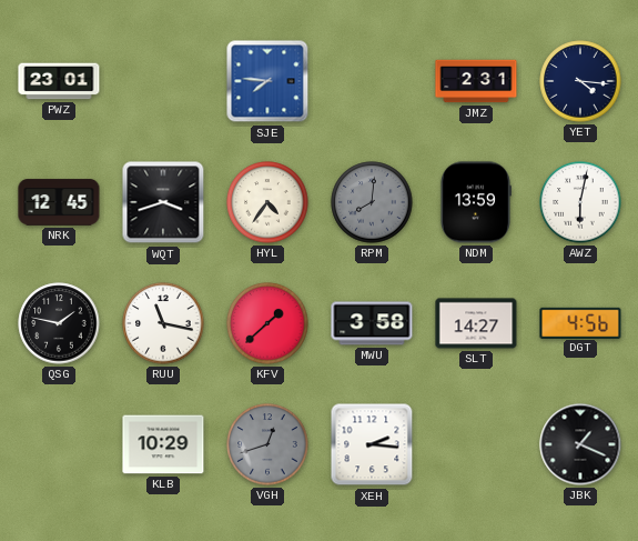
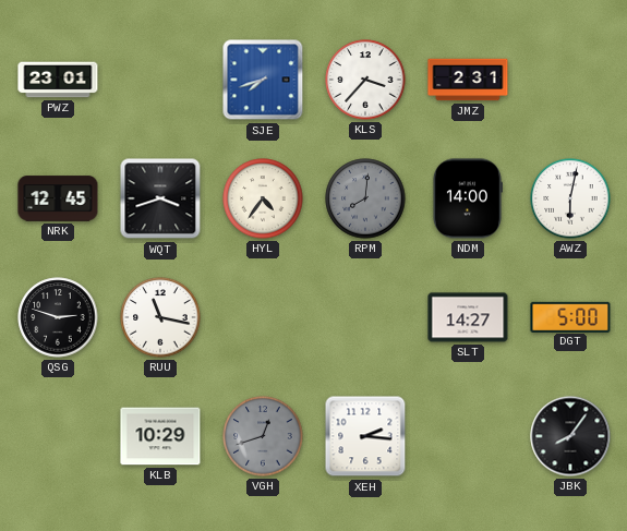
SJE: 7:46 -> 7:42
KLS: none -> 3:37
YET: 4:16 -> none
NDM: 13:59 -> 14:00
QSG: 1:47 -> 2:48
KFV: 1:38 -> none
MWU: 3:58 -> none
DGT: 4:56 -> 5:00
JBK: 1:19 -> 8:06
